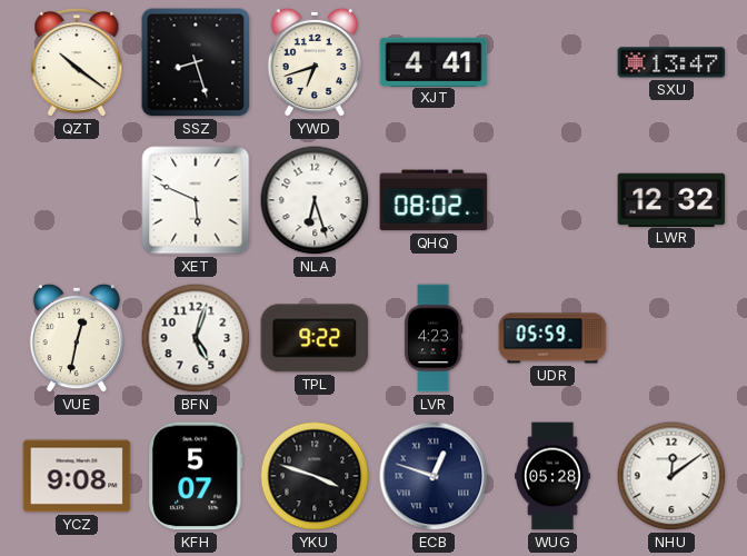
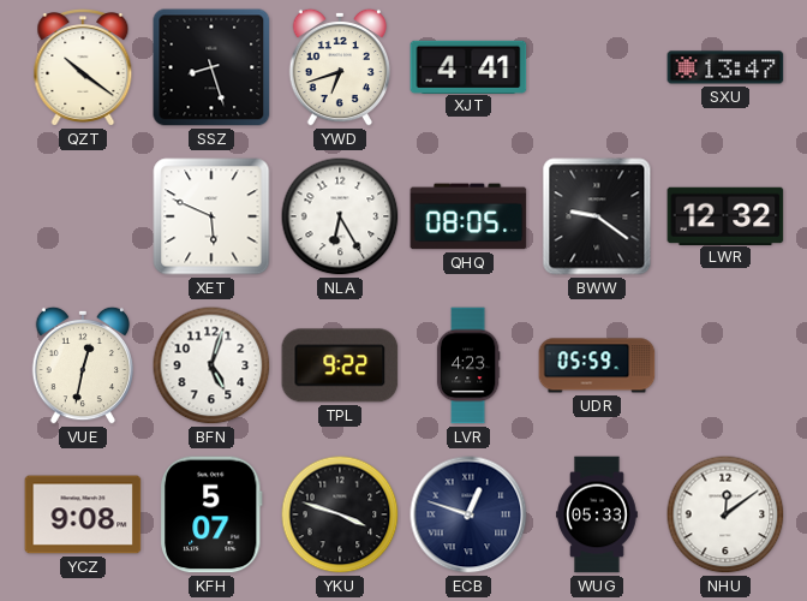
NLA: 6:27 -> 6:25
QHQ: 08:02 -> 08:05
BWW: none -> 9:21
WUG: 05:28 -> 05:33
